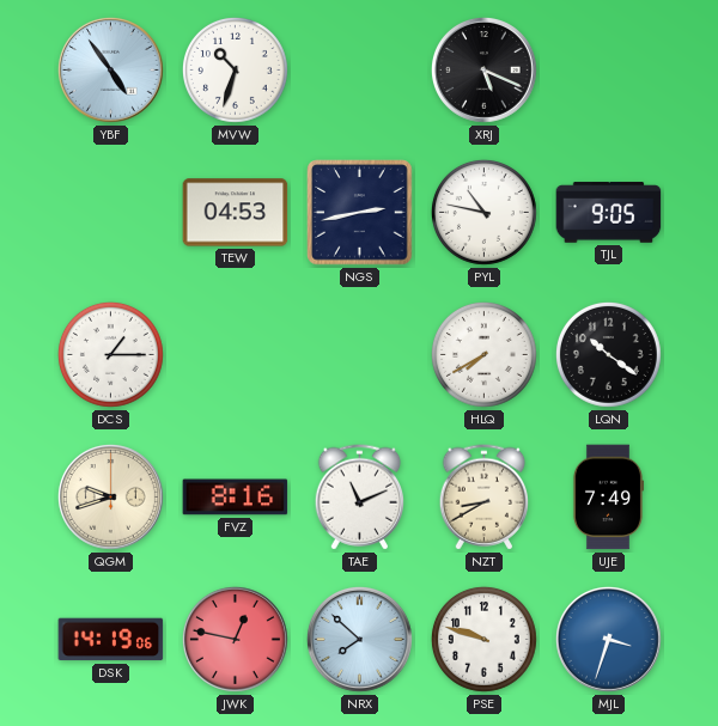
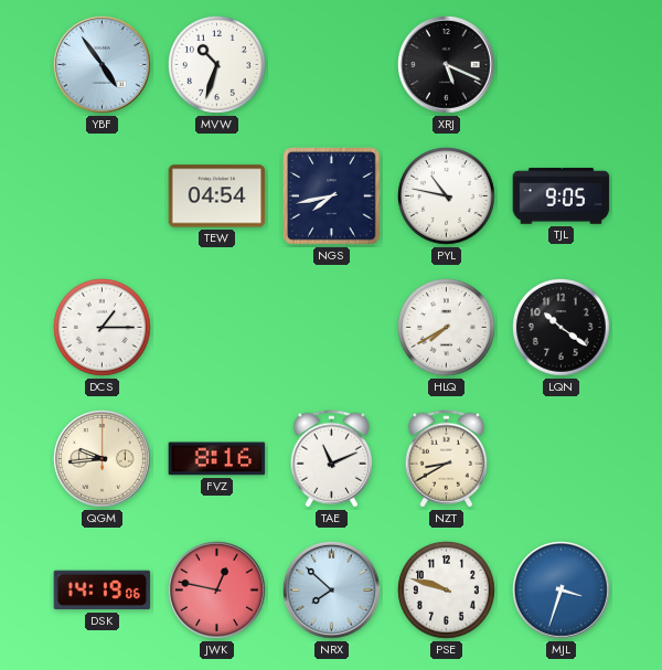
TEW: 04:53 -> 04:54
NGS: 2:43 -> 7:43
QGM: 9:42 -> 9:44
UJE: 7:49 -> none
